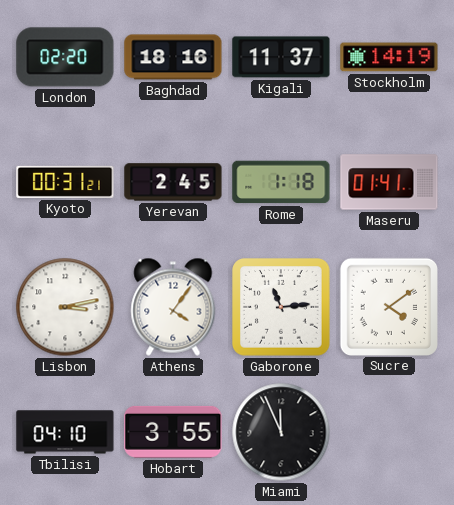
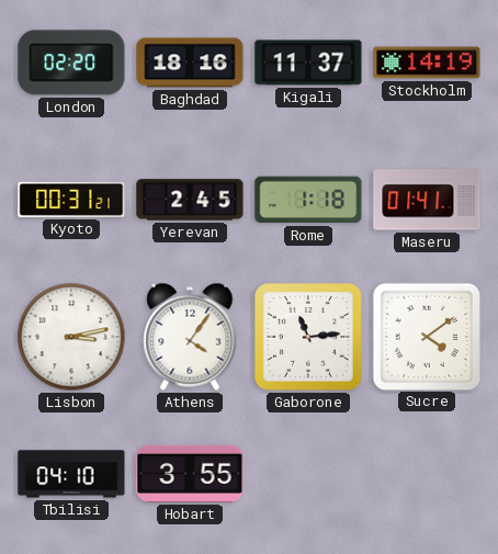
Miami: 11:56 -> none
